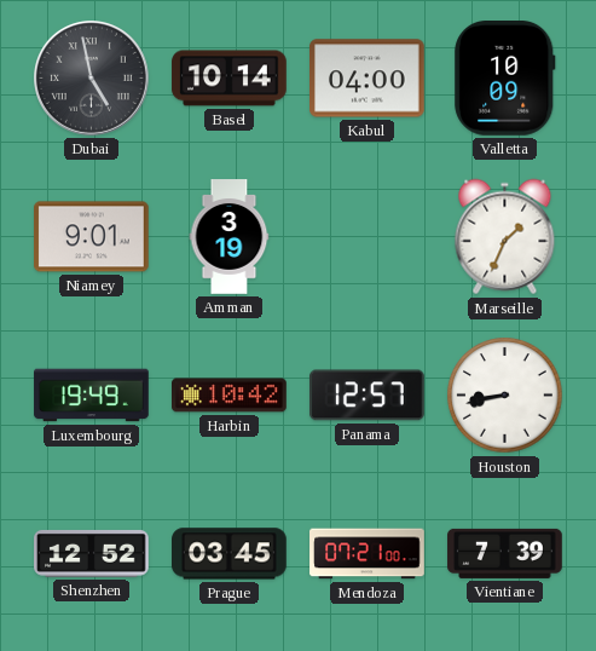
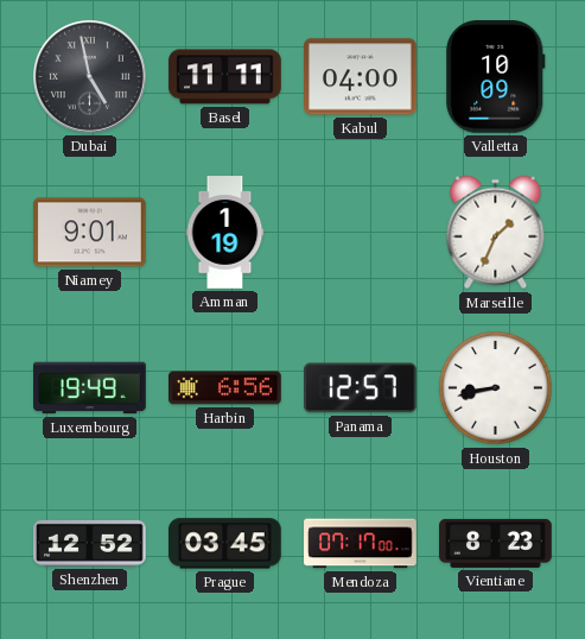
Basel: 10:14 -> 11:11
Amman: 3:19 -> 1:19
Harbin: 10:42 -> 6:56
Mendoza: 07:21 -> 07:17
Vientiane: 7:39 -> 8:23
